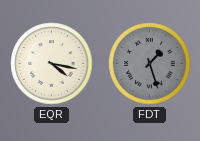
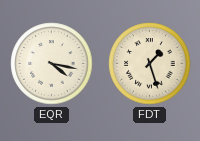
FDT dial: grey -> cream
